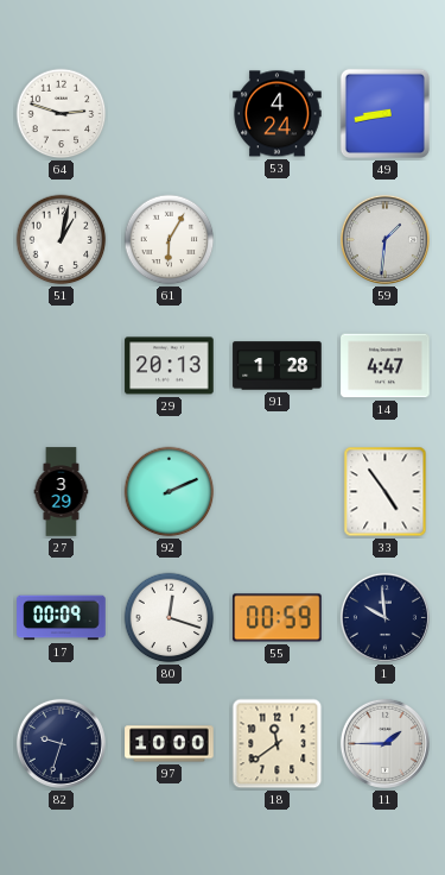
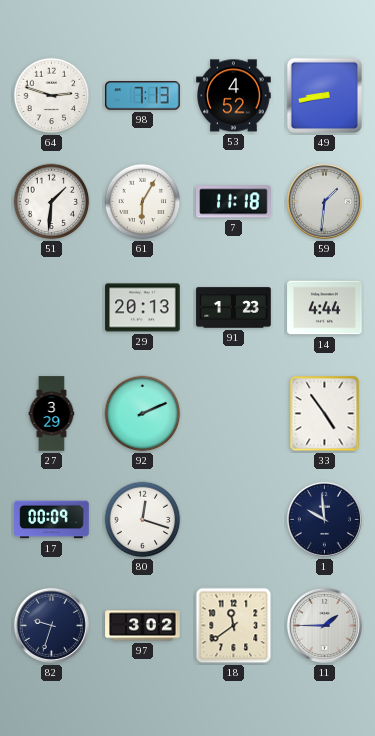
98: none -> 7:13
53: 4:24 -> 4:52
51: 1:02 -> 1:31
7: none -> 11:18
91: 1:28 -> 1:23
14: 4:47 -> 4:44
55: 00:59 -> none
97: 10:00 -> 3:02
